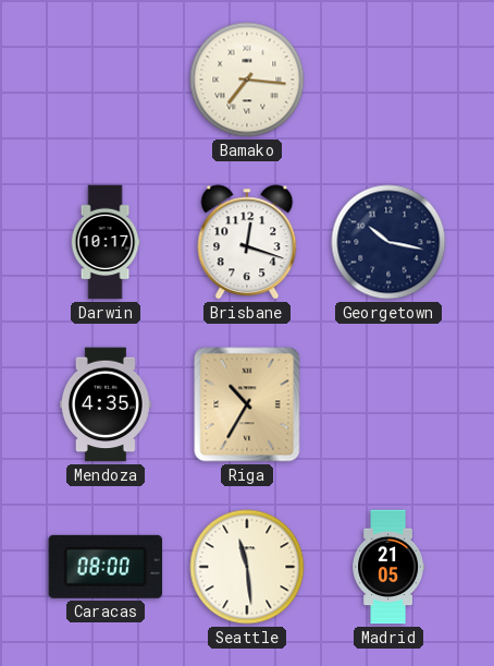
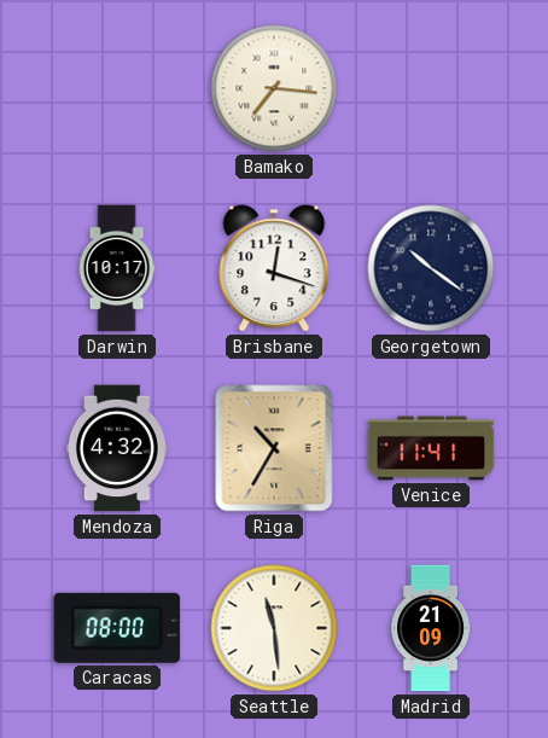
Georgetown: 10:17 -> 10:21
Mendoza: 4:35 -> 4:32
Venice: none -> 11:41
Madrid: 21:05 -> 21:09
